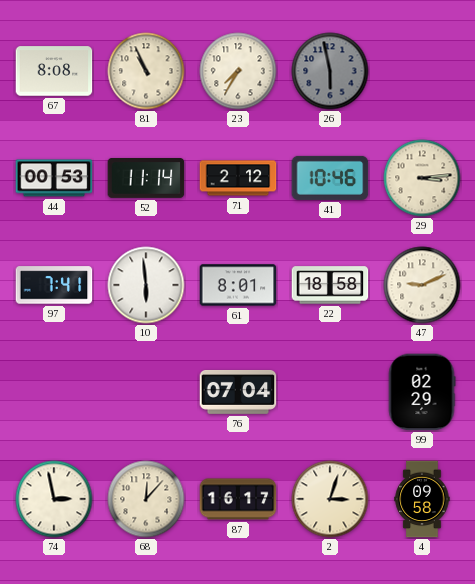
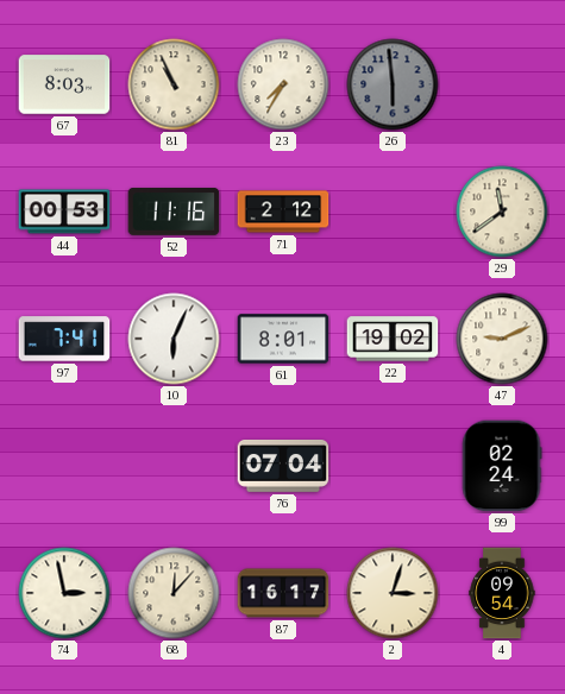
67: 8:08 -> 8:03
26: 5:58 -> 5:59
52: 11:14 -> 11:16
41: 10:46 -> none
29: 3:14 -> 11:39
10: 5:59 -> 6:04
22: 18:58 -> 19:02
99: 02:29 -> 02:24
4: 09:58 -> 09:54
